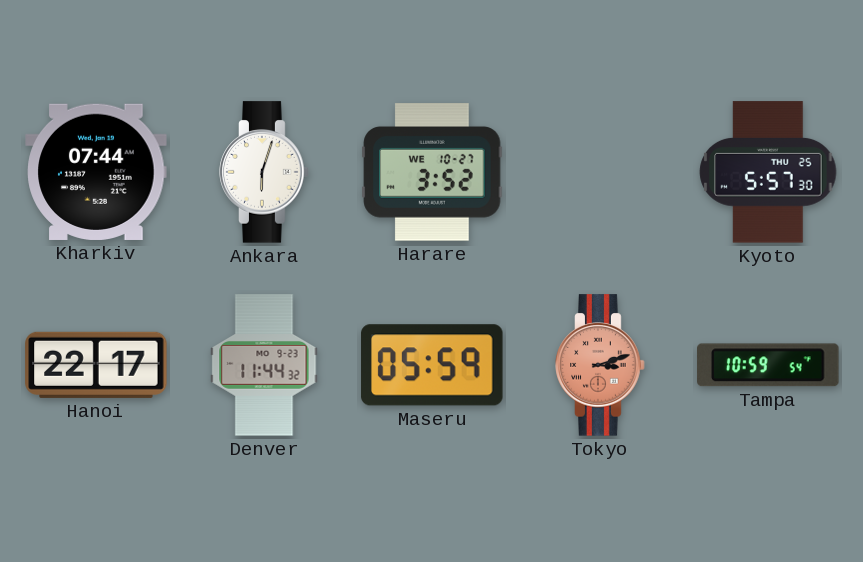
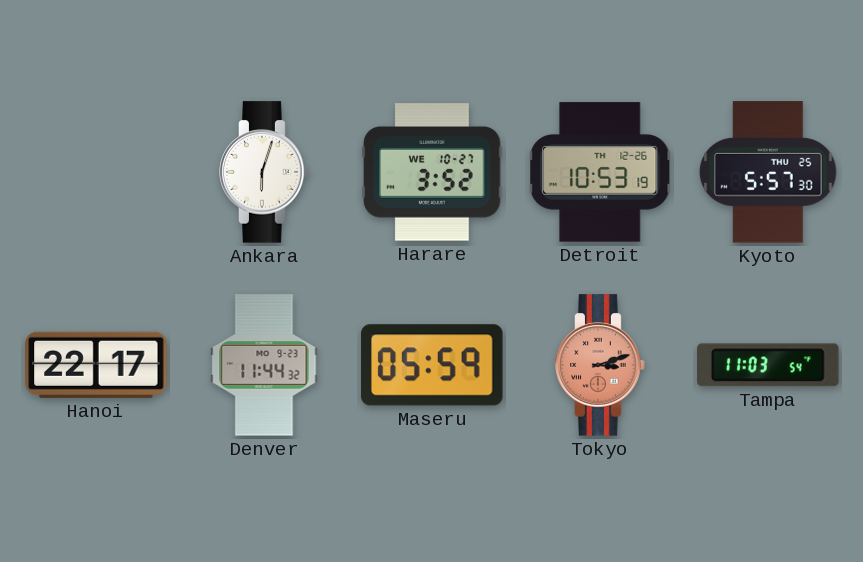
Kharkiv: 07:44 -> none
Detroit: none -> 10:53
Tampa: 10:59 -> 11:03
